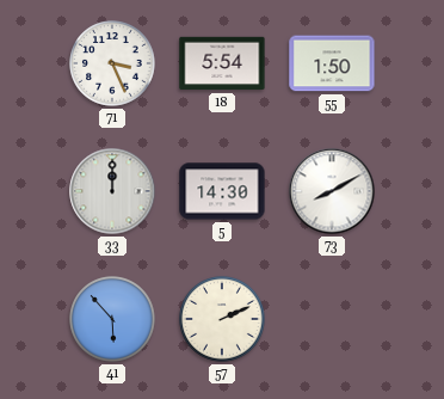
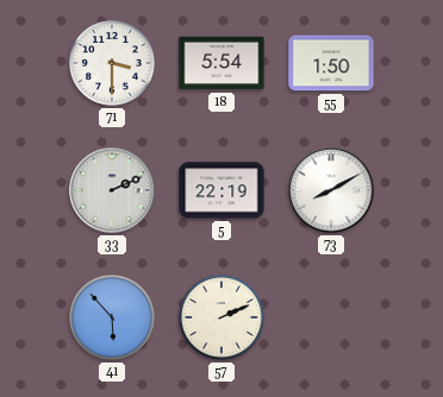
71: 3:26 -> 3:30
33: 12:00 -> 2:11
5: 14:30 -> 22:19
